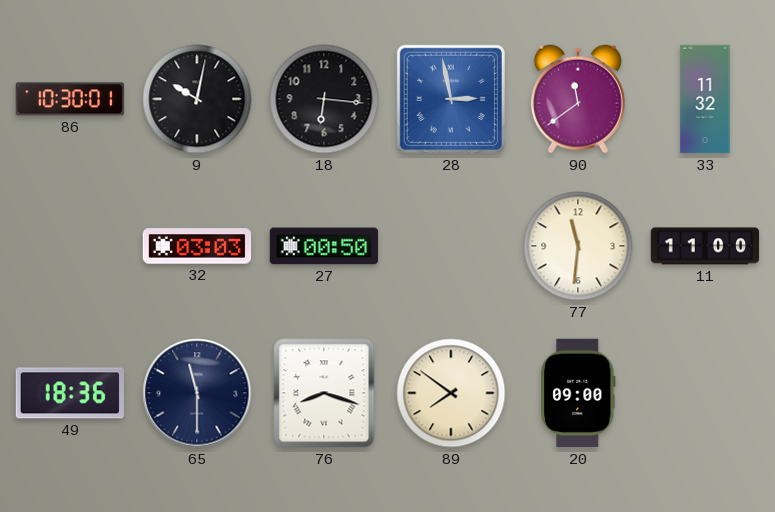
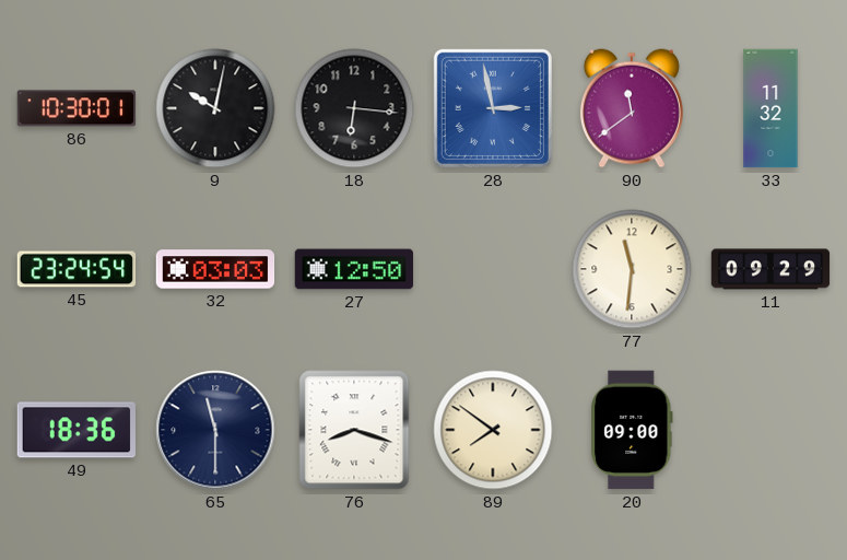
45: none -> 23:24
27: 00:50 -> 12:50
11: 11:00 -> 09:29
